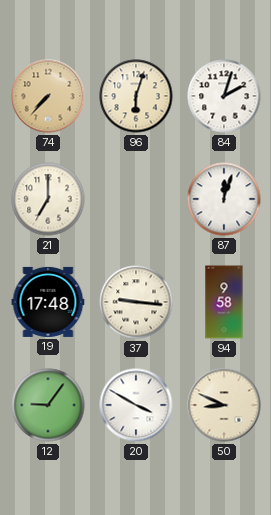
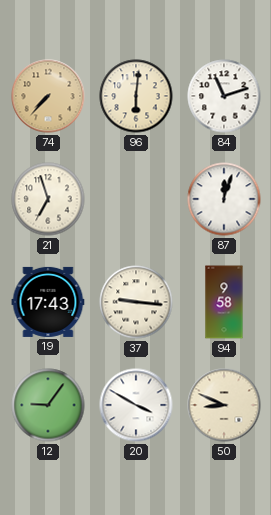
96: 6:03 -> 6:01
84: 2:03 -> 11:12
21: 7:00 -> 6:57
19: 17:48 -> 17:43
